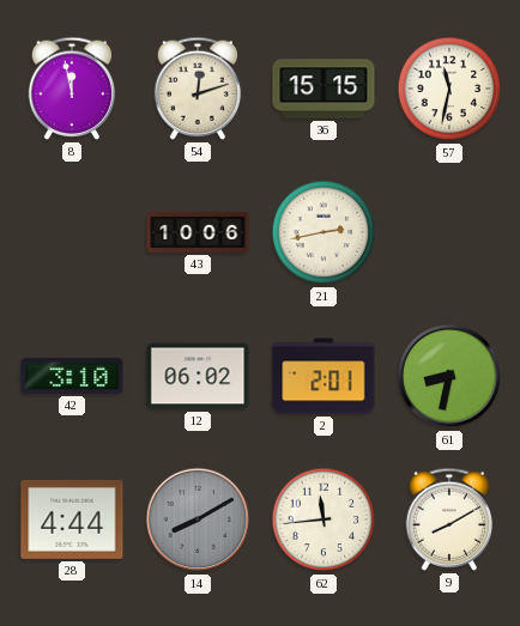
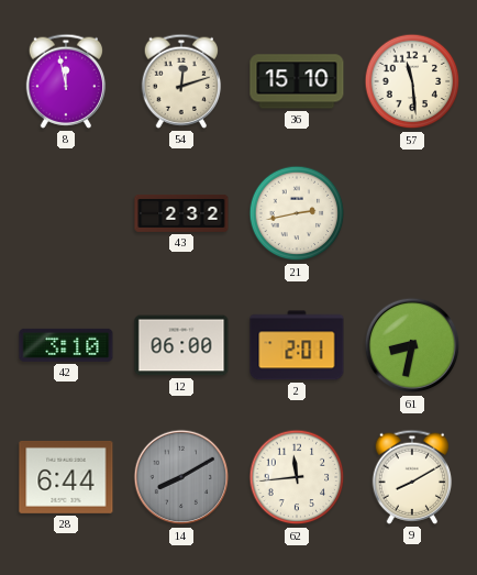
36: 15:15 -> 15:10
57: 11:32 -> 11:29
43: 10:06 -> 2:32
12: 06:02 -> 06:00
28: 4:44 -> 6:44
